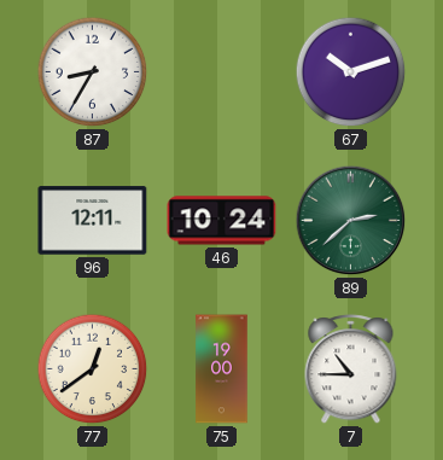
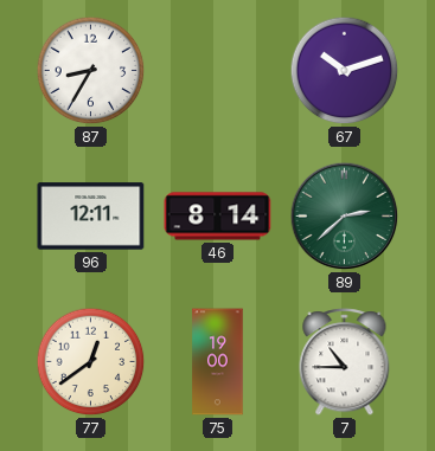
46: 10:24 -> 8:14
